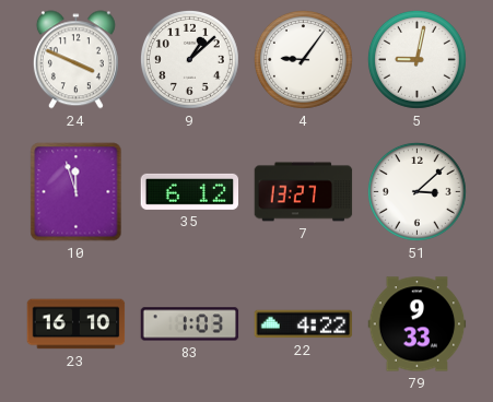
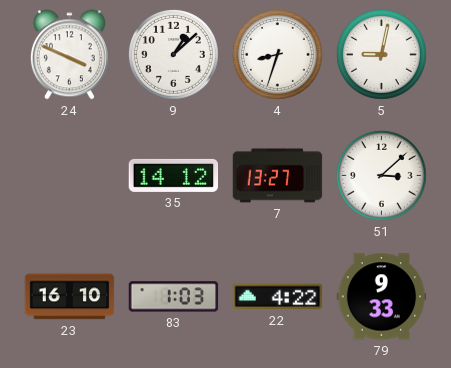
4: 9:06 -> 8:33
10: 11:57 -> none
35: 6:12 -> 14:12
